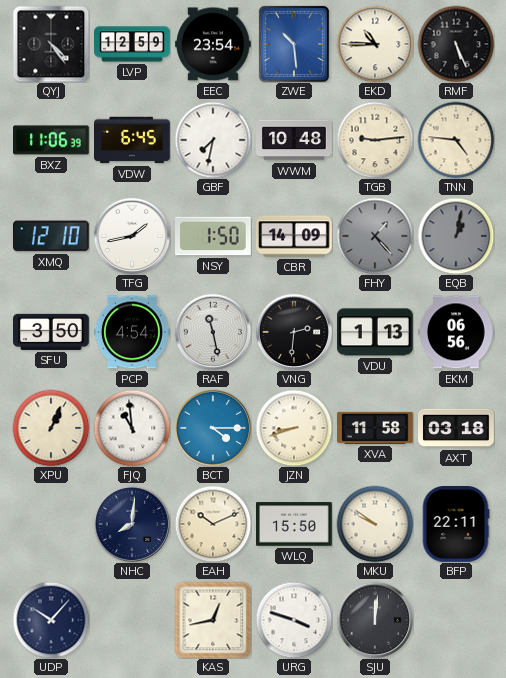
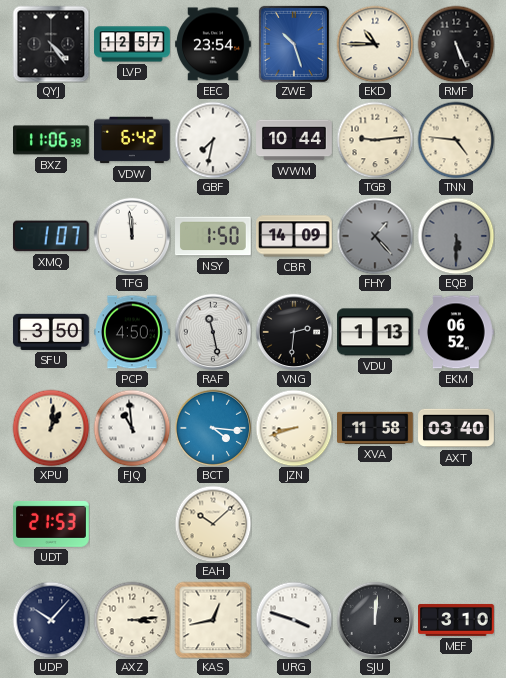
LVP: 12:59 -> 12:57
ZWE: 10:29 -> 10:27
VDW: 6:45 -> 6:42
WWM: 10:48 -> 10:44
XMQ: 12:10 -> 1:07
TFG: 1:43 -> 11:59
EQB: 1:02 -> 5:30
PCP: 4:54 -> 4:50
EKM: 06:56 -> 06:52
XPU: 1:04 -> 1:01
BCT: 4:15 -> 4:16
AXT: 03:18 -> 03:40
UDT: none -> 21:53
NHC: 8:01 -> none
EAH: 10:11 -> 10:08
WLQ: 15:50 -> none
MKU: 9:51 -> none
BFP: 22:11 -> none
AXZ: none -> 3:14
MEF: none -> 3:10
